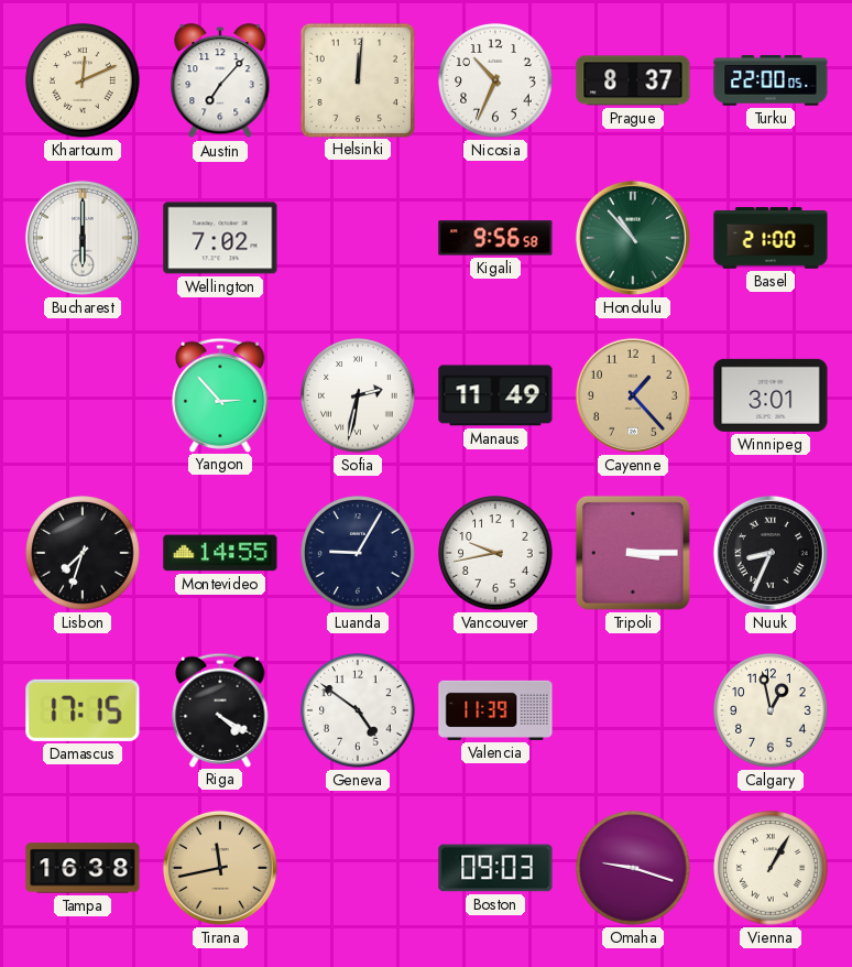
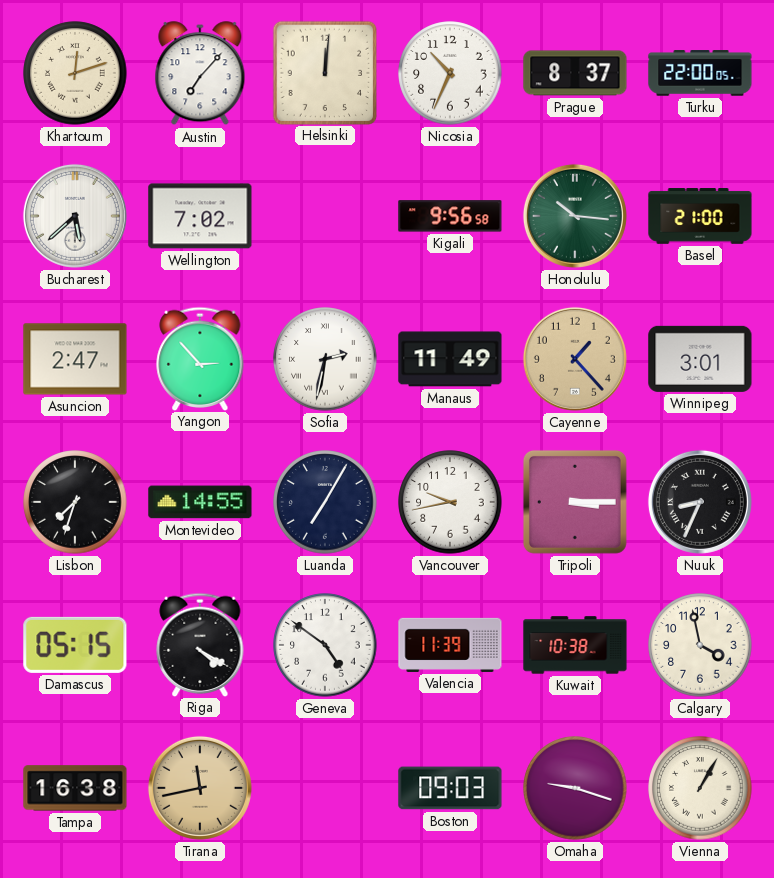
Khartoum: 12:11 -> 12:12
Bucharest: 6:00 -> 5:38
Honolulu: 10:53 -> 10:16
Asuncion: none -> 2:47
Luanda: 9:05 -> 7:05
Damascus: 17:15 -> 05:15
Kuwait: none -> 10:38
Calgary: 12:58 -> 3:58
